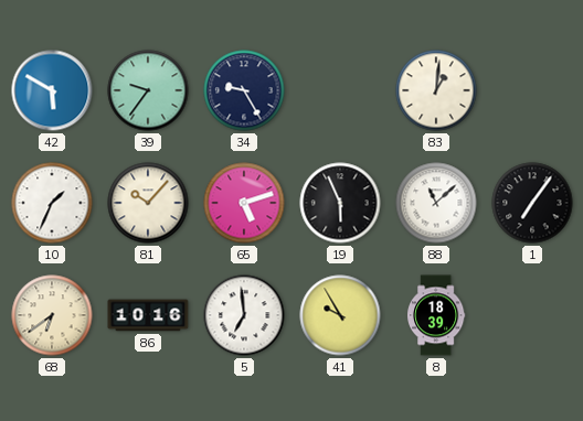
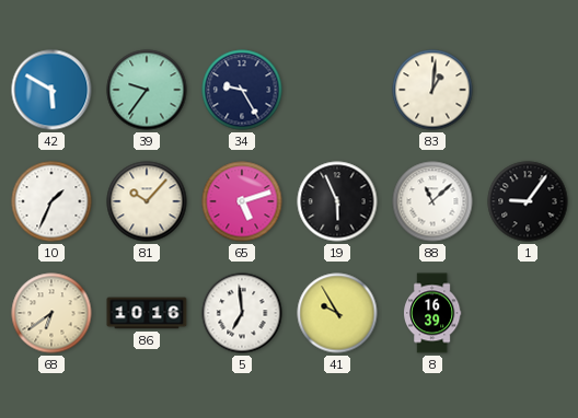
1: 7:06 -> 9:06
8: 18:39 -> 16:39
